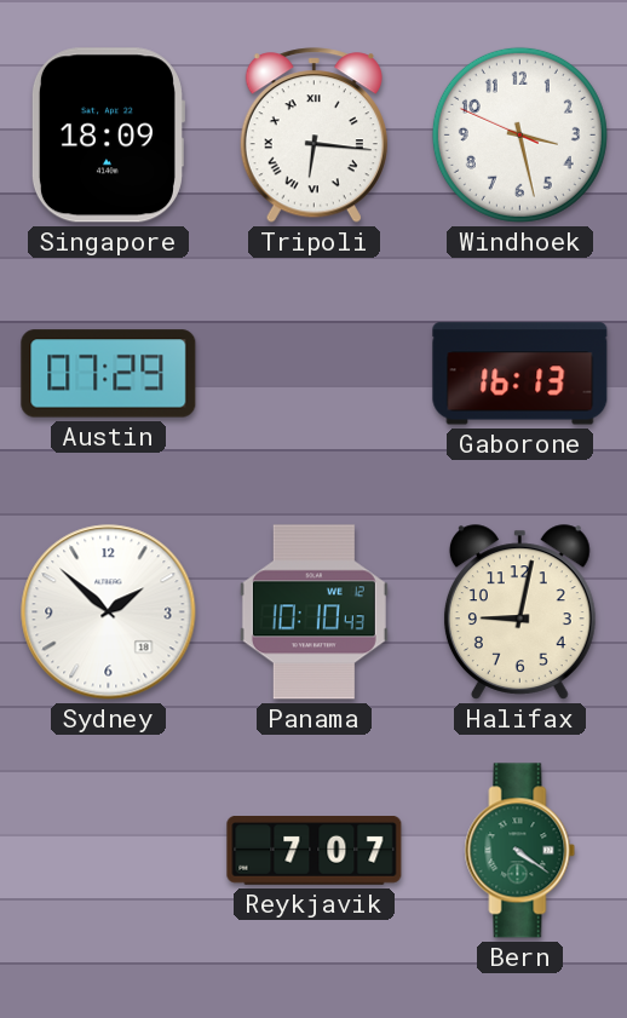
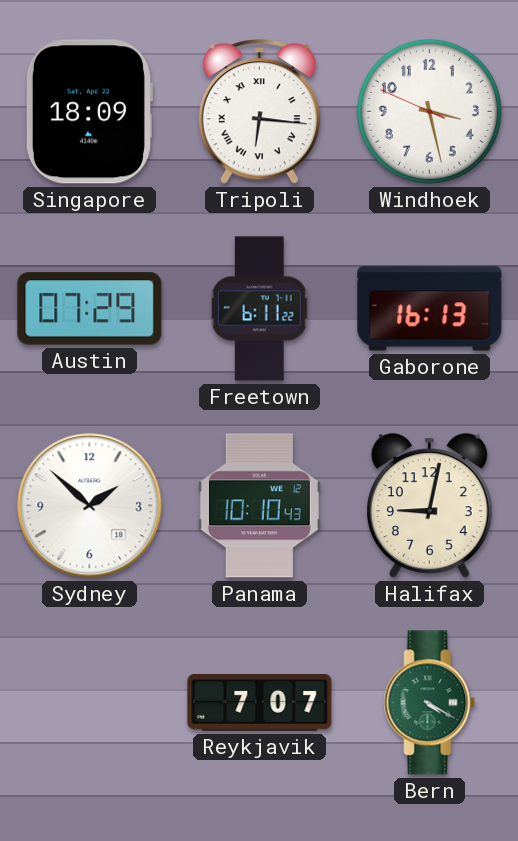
Freetown: none -> 6:11
Bern: 4:21 -> 4:20
